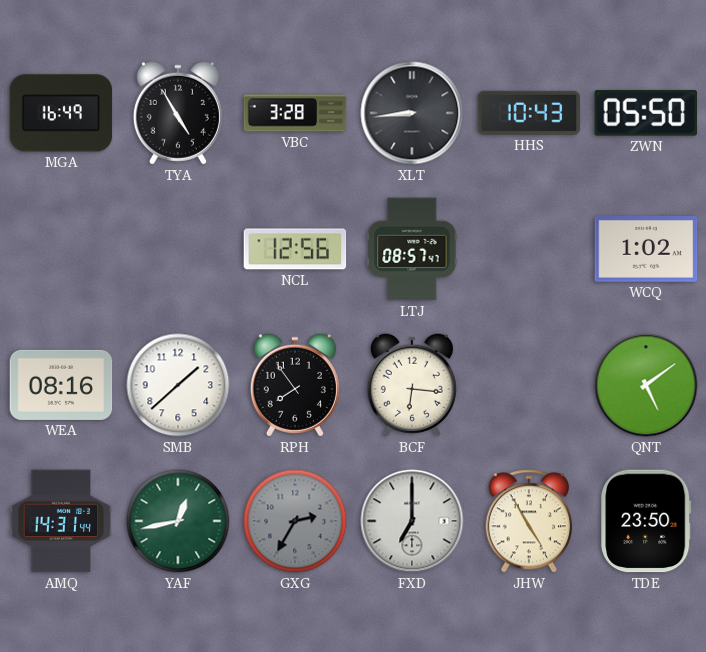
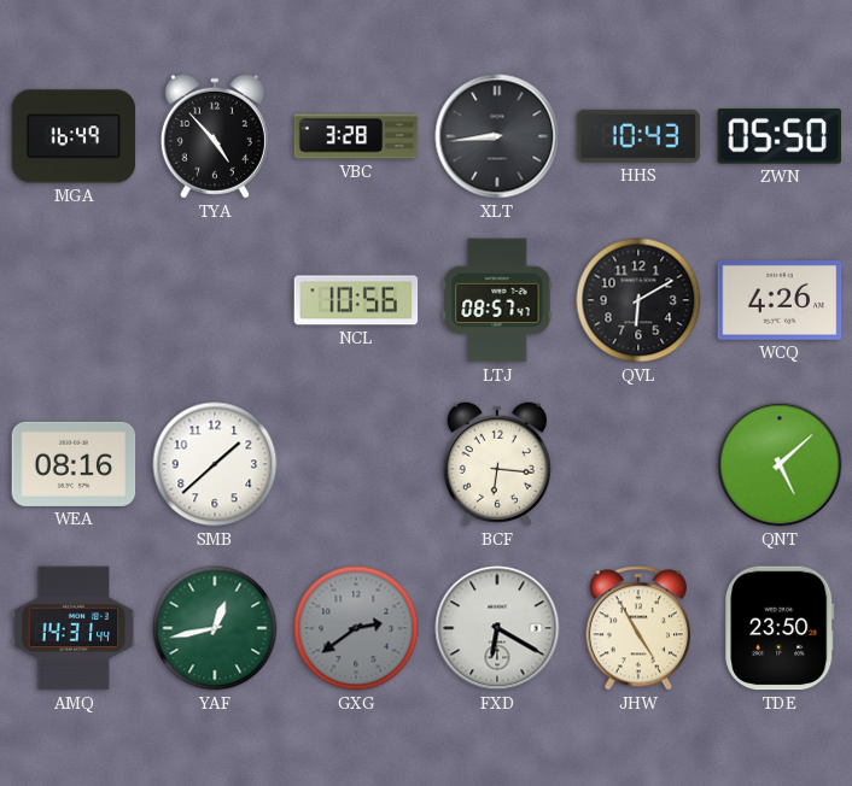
TYA: 4:55 -> 4:53
NCL: 12:56 -> 10:56
QVL: none -> 6:10
WCQ: 1:02 -> 4:26
RPH: 7:54 -> none
QNT: 5:09 -> 5:08
GXG: 2:35 -> 2:39
FXD: 7:00 -> 6:20
